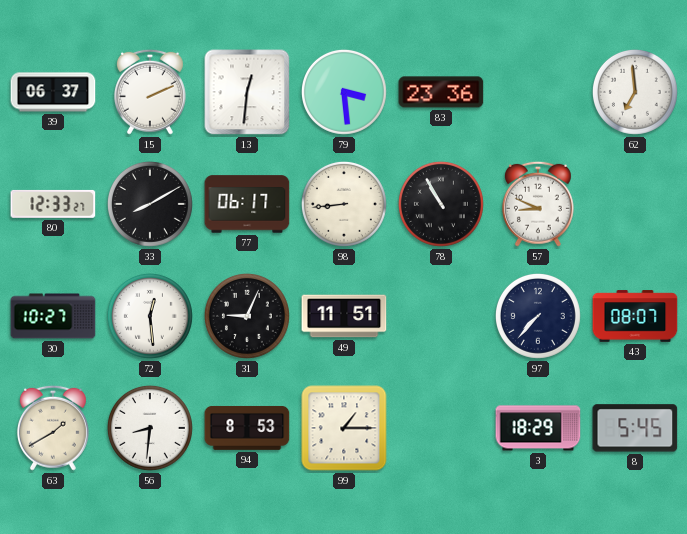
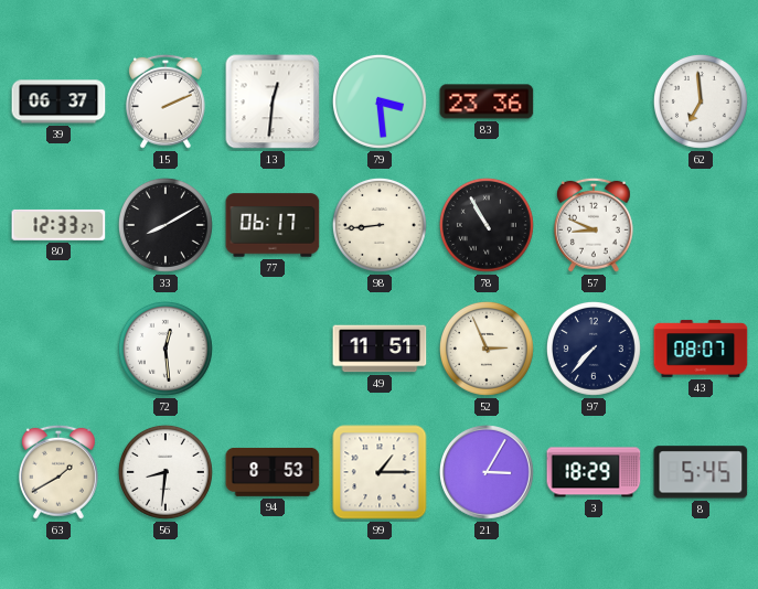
30: 10:27 -> none
31: 9:04 -> none
52: none -> 2:56
21: none -> 3:05
